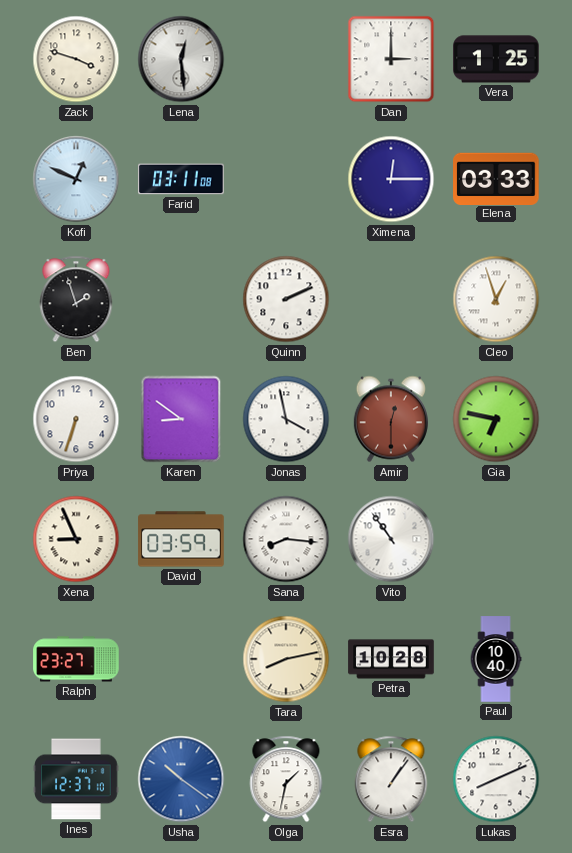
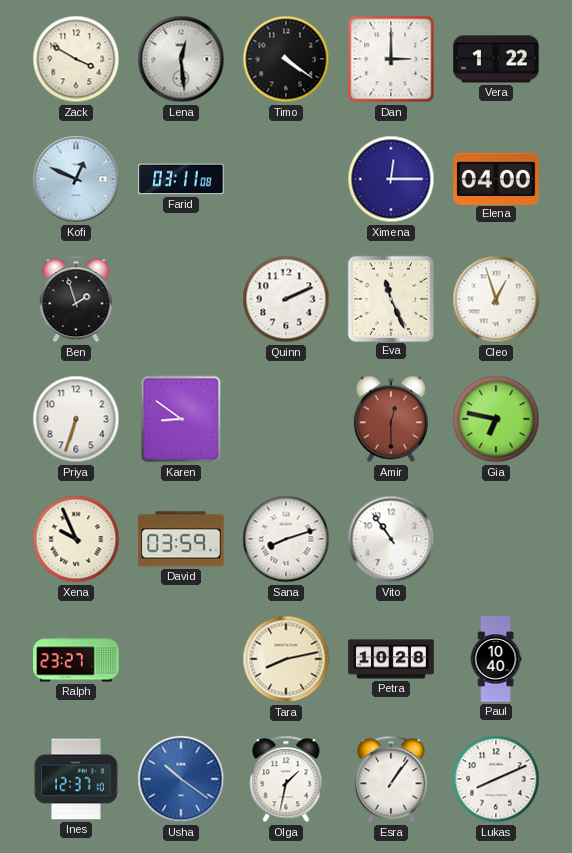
Zack: 3:48 -> 3:50
Timo: none -> 4:21
Vera: 1:25 -> 1:22
Elena: 03:33 -> 04:00
Eva: none -> 11:26
Jonas: 3:58 -> none
Xena: 8:56 -> 9:56
Sana: 8:16 -> 8:12
